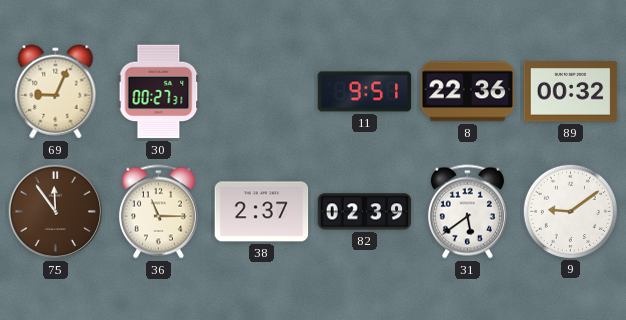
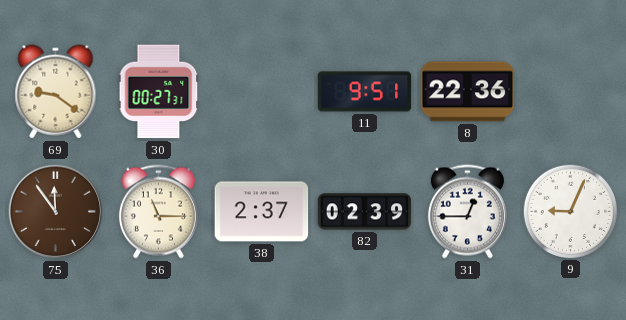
69: 9:04 -> 9:21
89: 00:32 -> none
31: 5:39 -> 12:45
9: 9:09 -> 9:04
